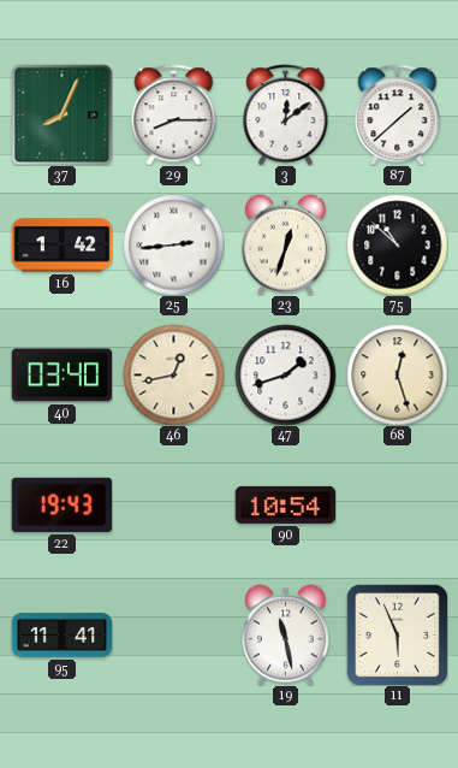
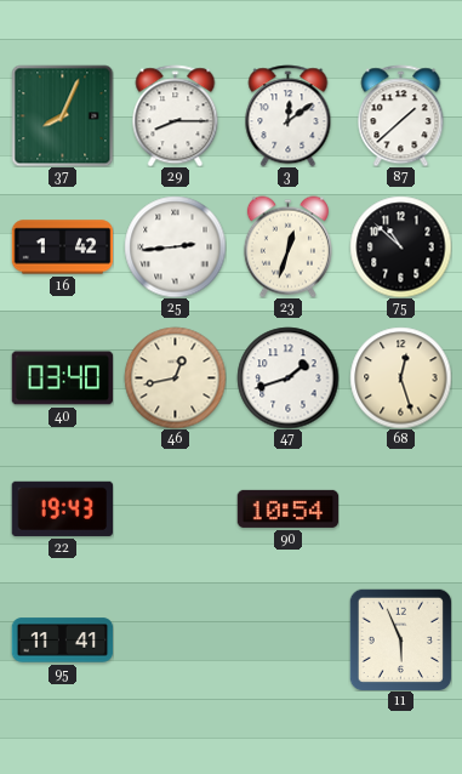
19: 11:28 -> none
